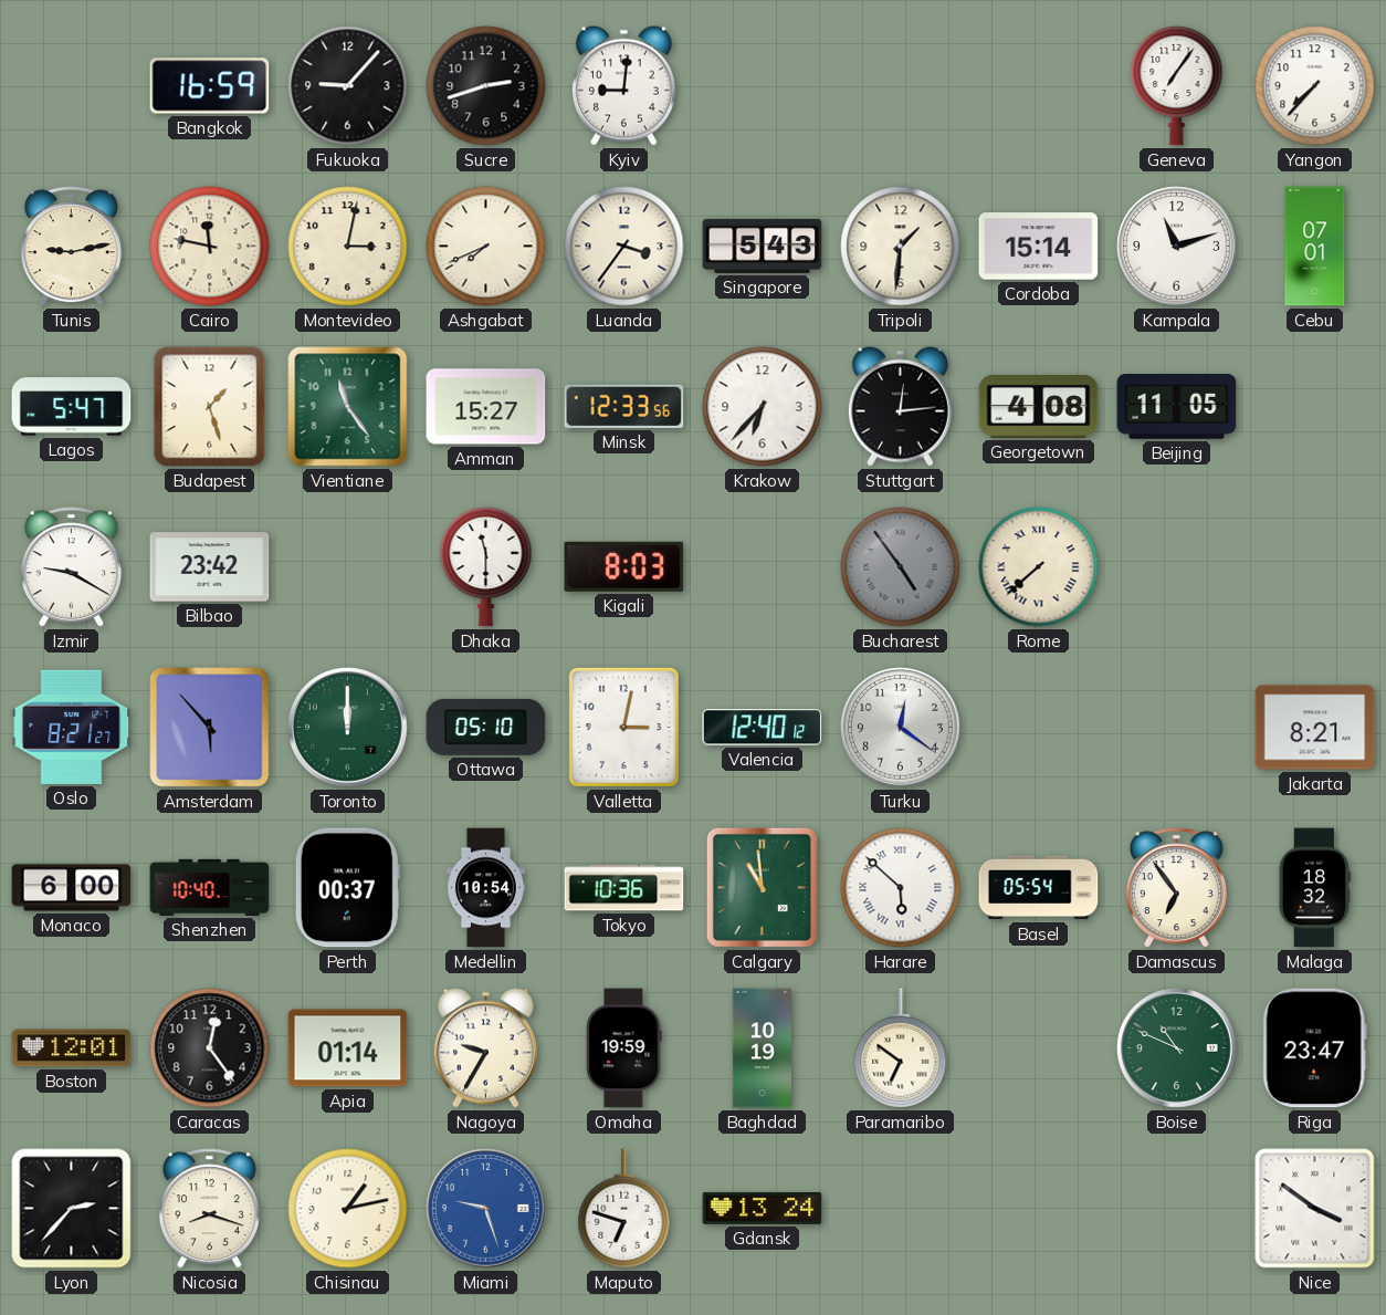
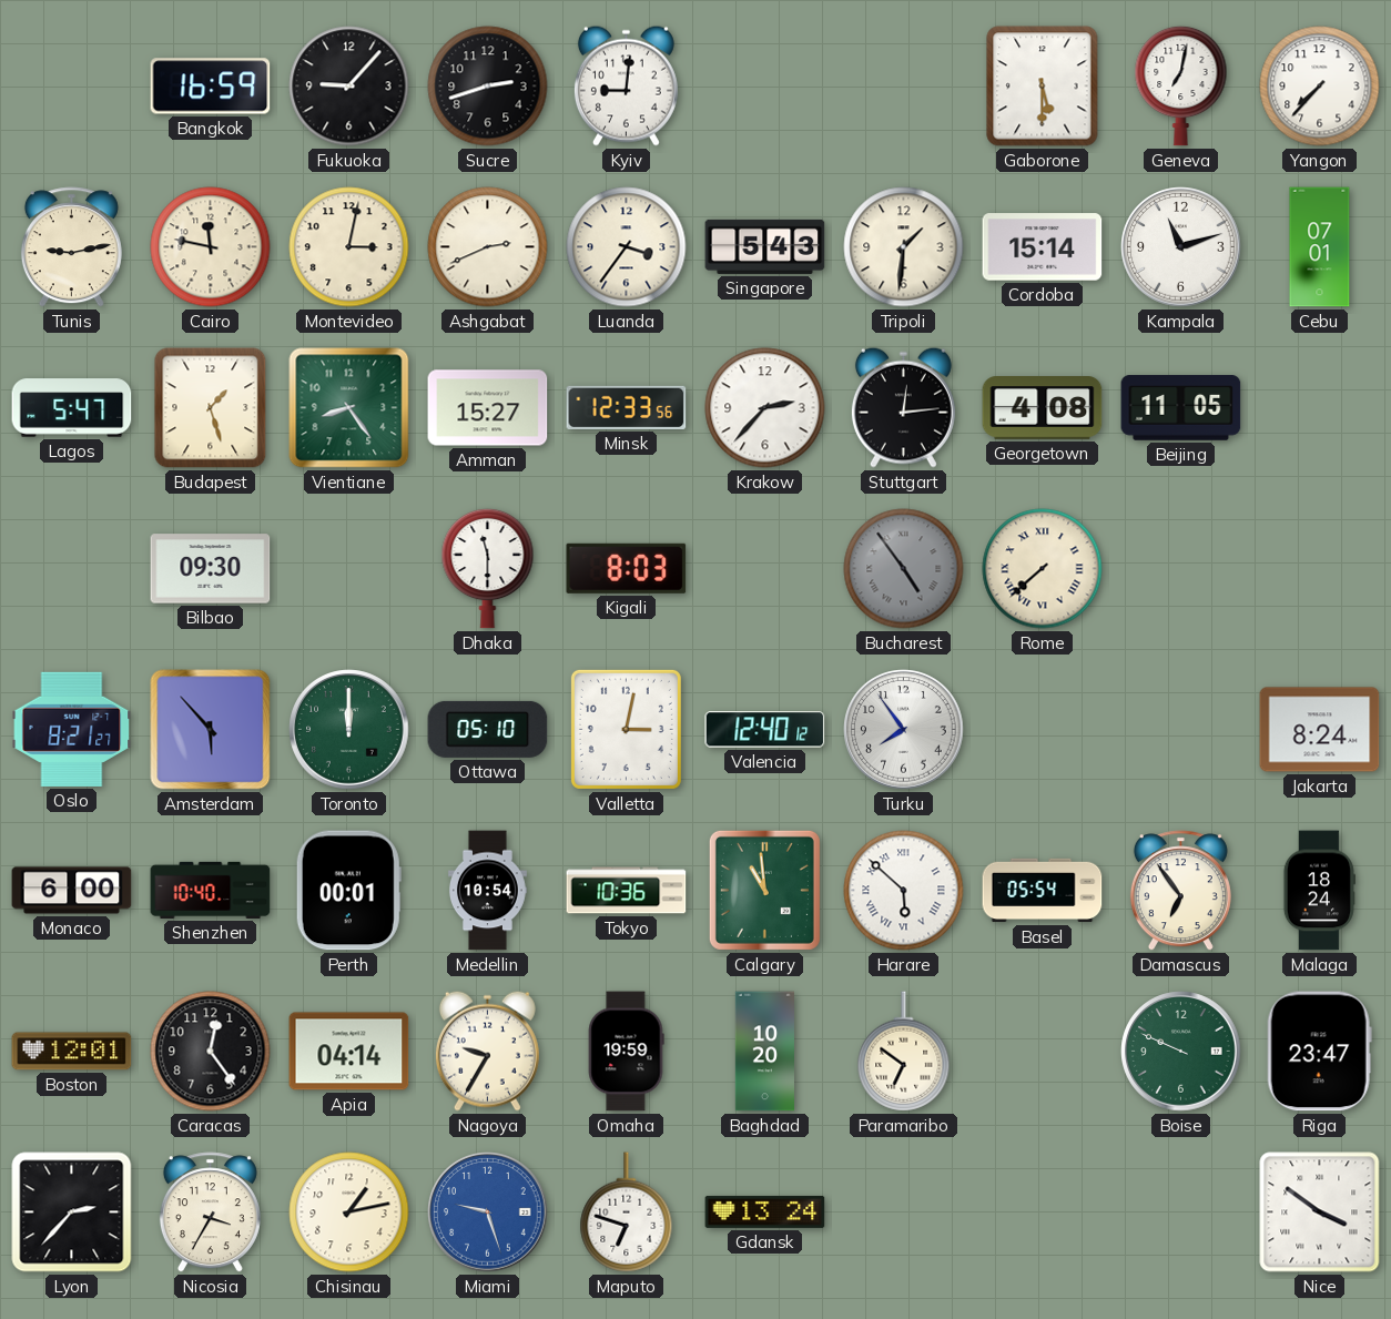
Gaborone: none -> 5:30
Geneva: 7:06 -> 7:02
Ashgabat: 7:41 -> 2:41
Vientiane: 11:24 -> 8:24
Krakow: 6:37 -> 2:37
Izmir: 9:20 -> none
Bilbao: 23:42 -> 09:30
Turku: 12:21 -> 7:54
Jakarta: 8:21 -> 8:24
Perth: 00:37 -> 00:01
Malaga: 18:32 -> 18:24
Apia: 01:14 -> 04:14
Baghdad: 10:19 -> 10:20
Boise: 10:49 -> 9:49
Nicosia: 8:18 -> 3:35
